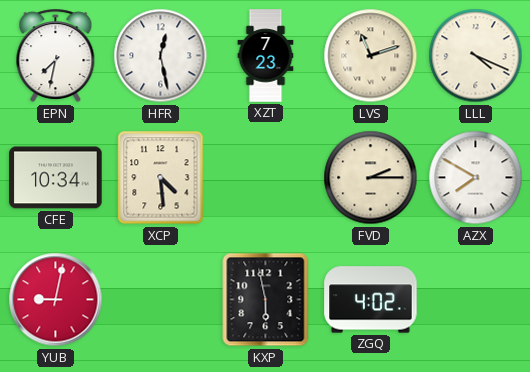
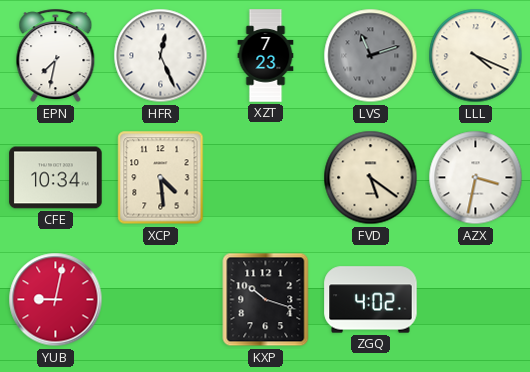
HFR: 12:28 -> 12:26
LVS dial: cream -> grey
FVD: 2:15 -> 5:21
AZX: 7:50 -> 3:32
KXP: 5:58 -> 10:18
